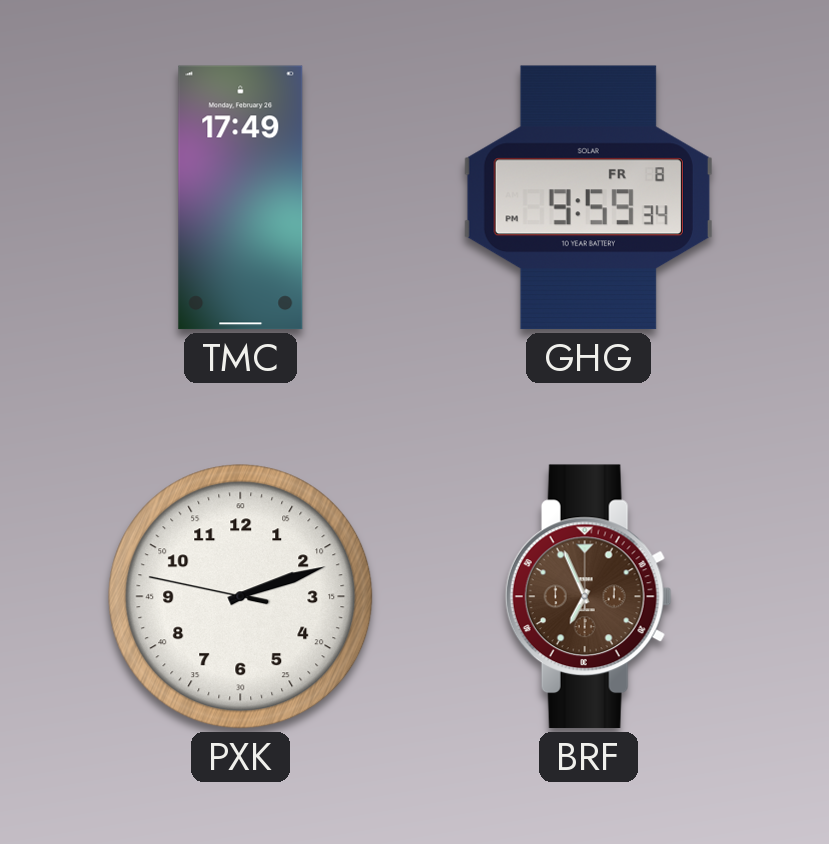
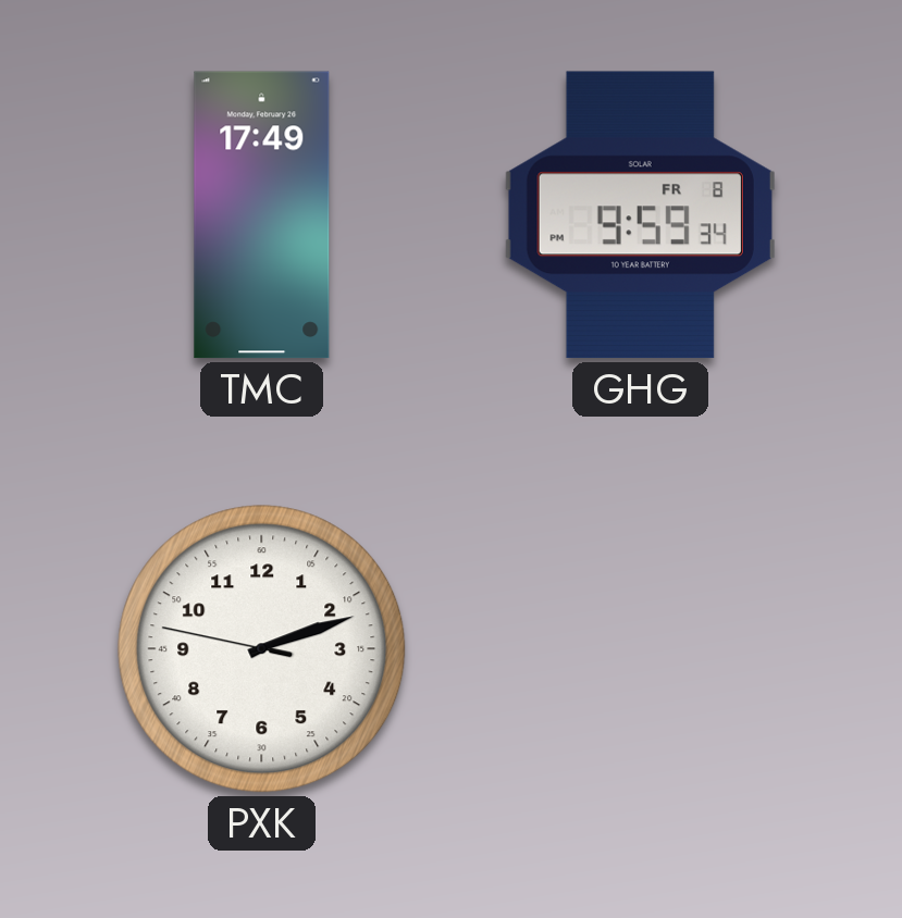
BRF: 6:56 -> none
